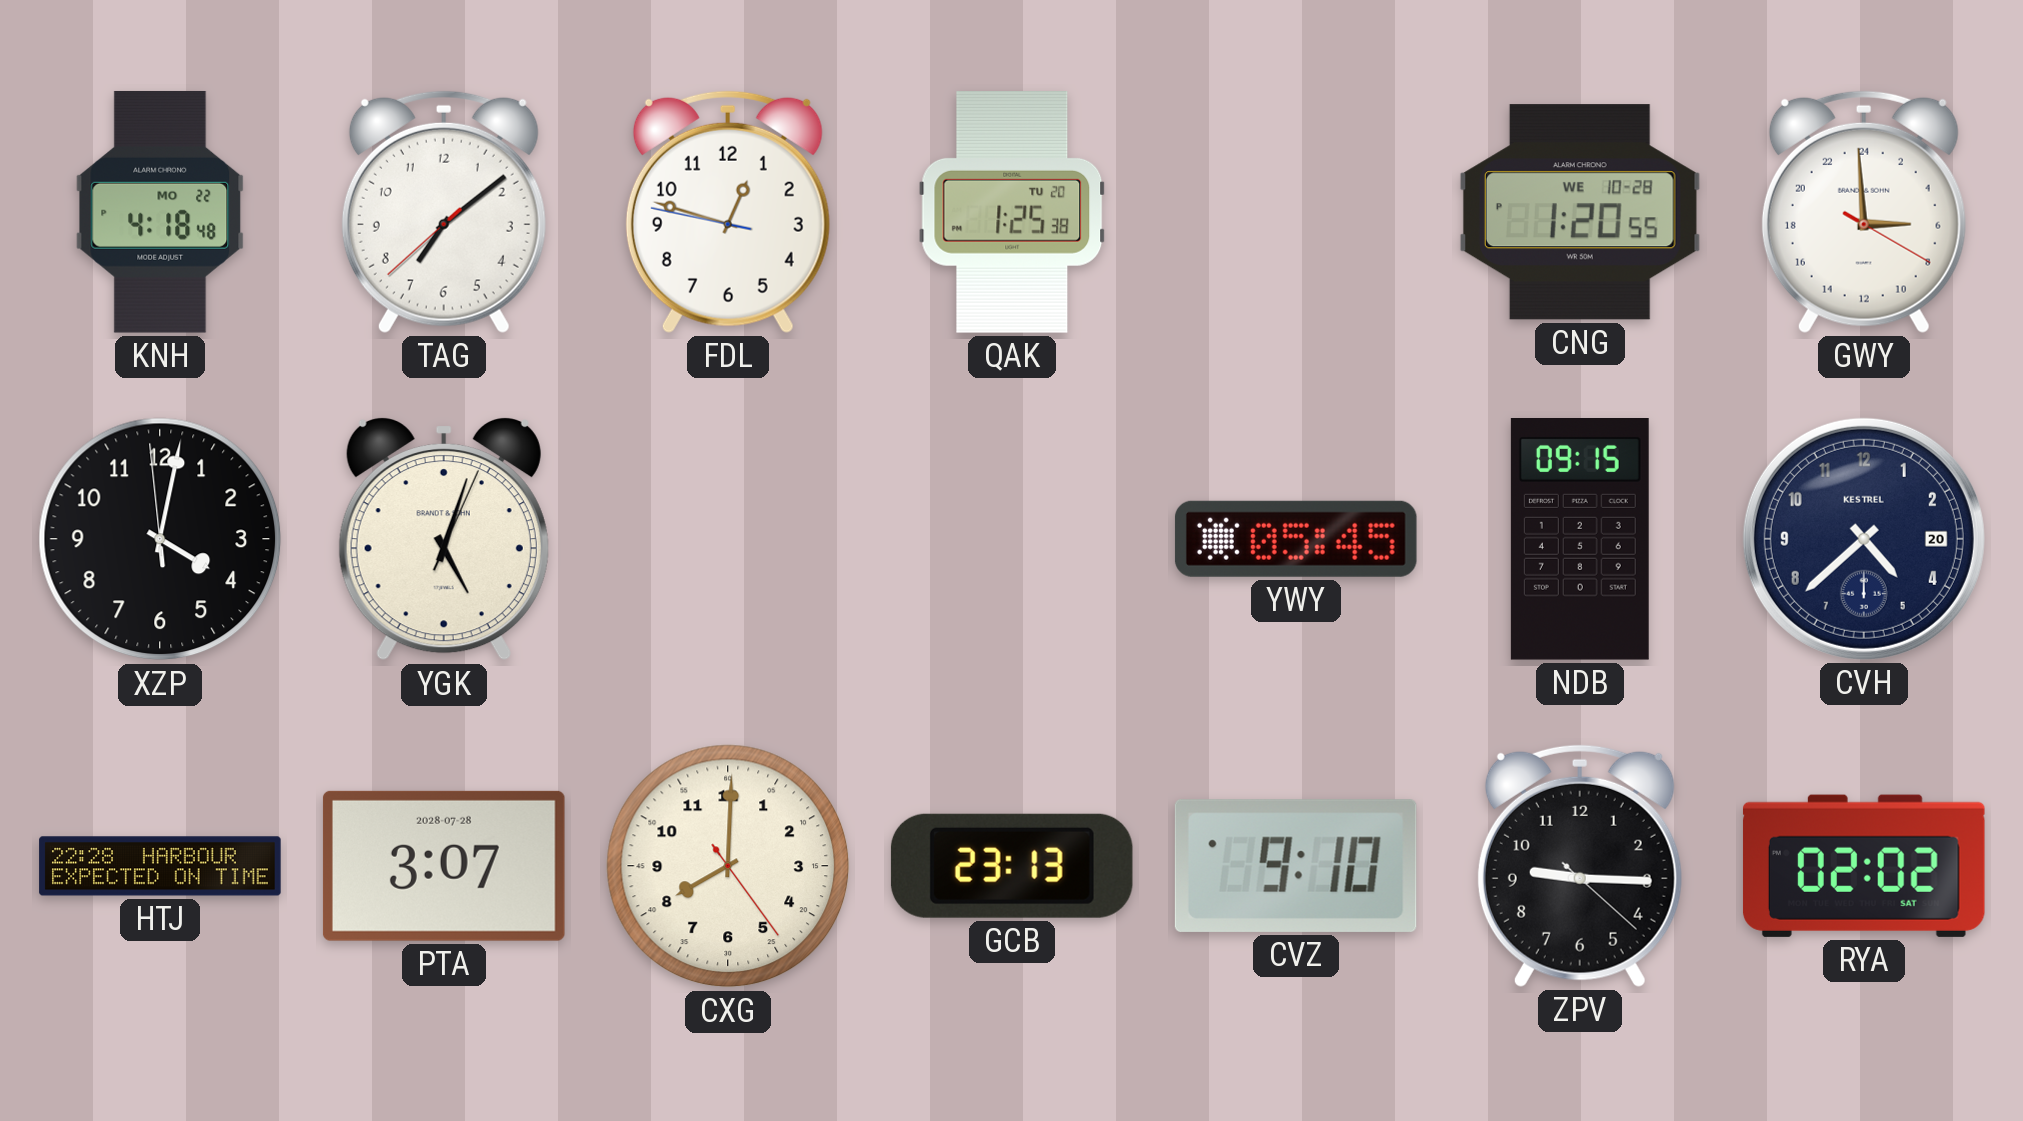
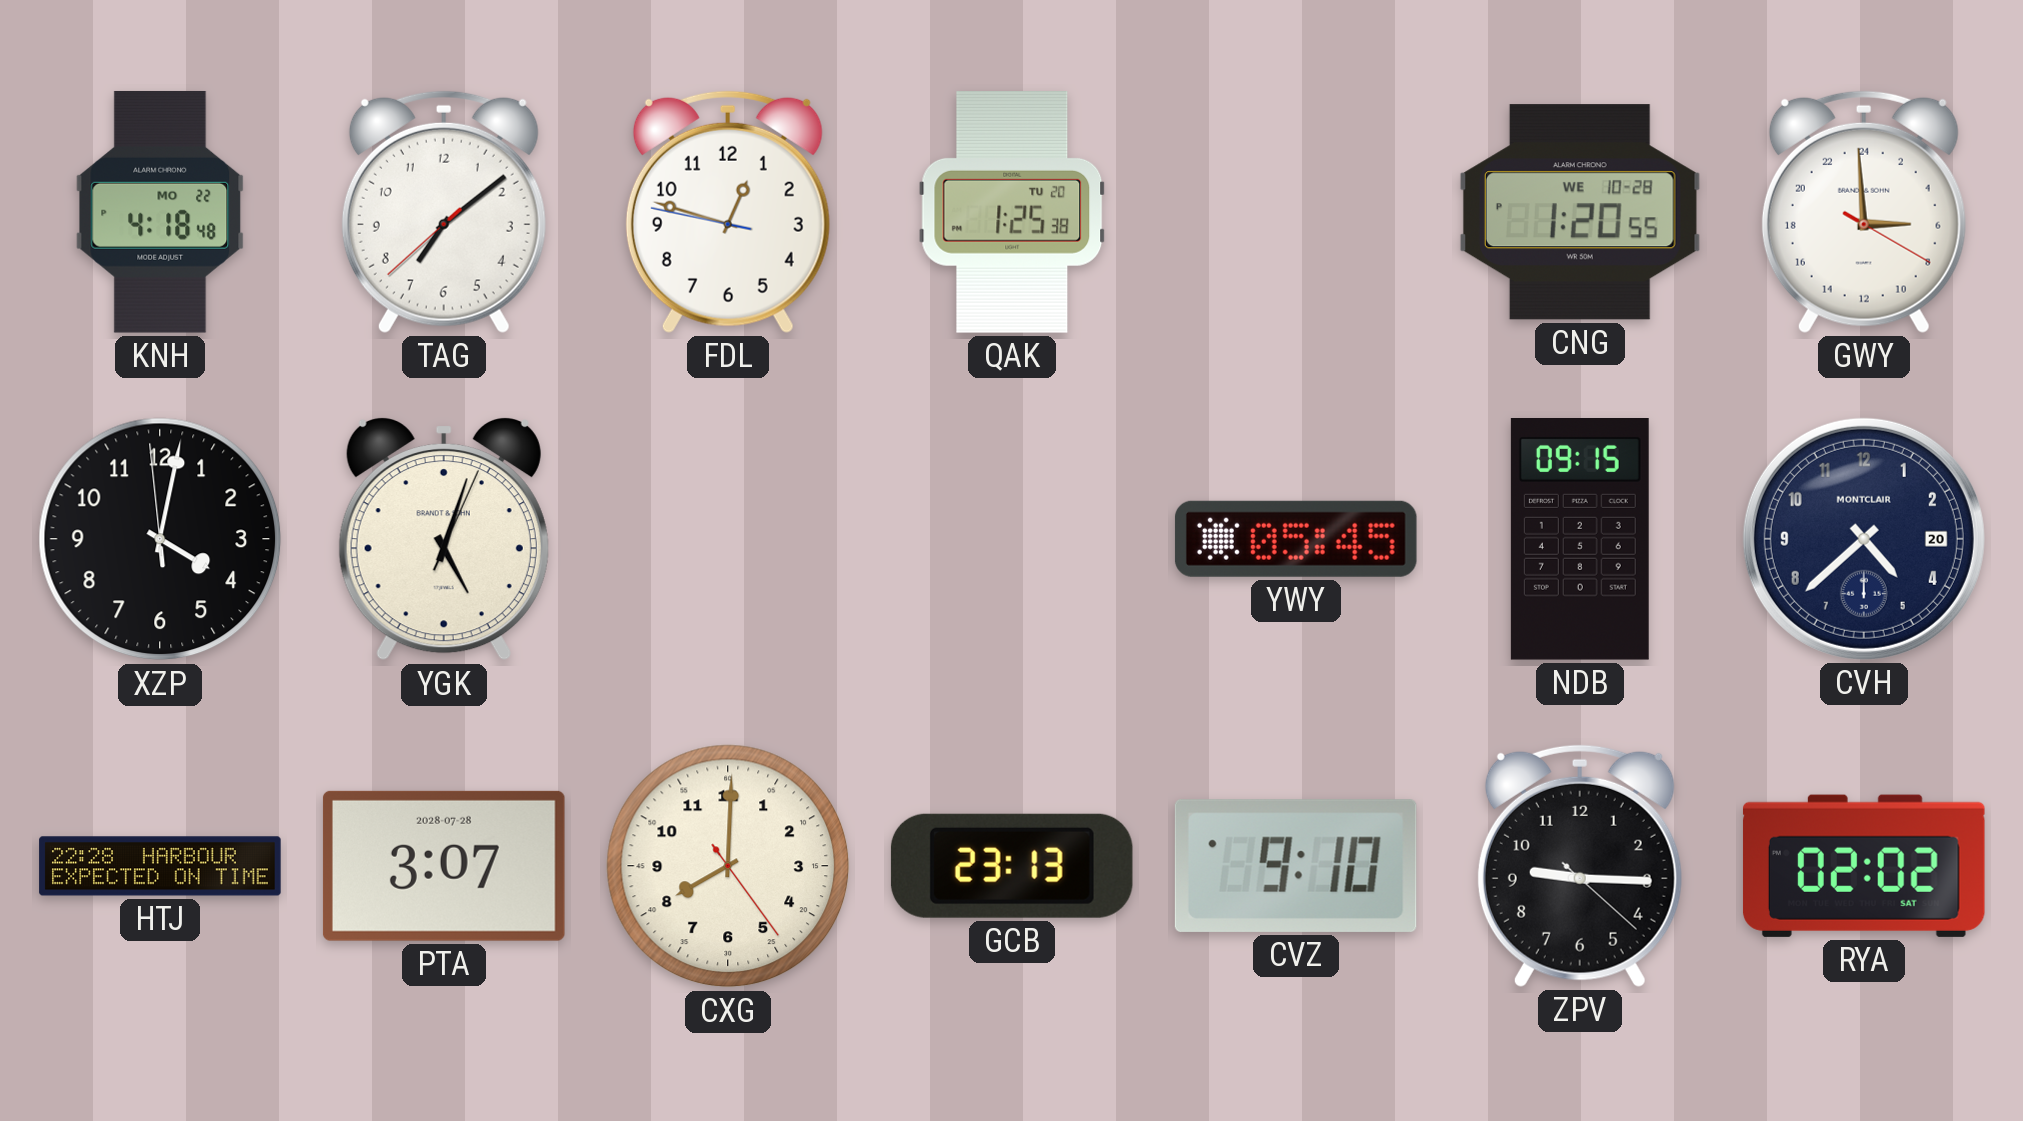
CVH brand: KESTREL -> MONTCLAIR
